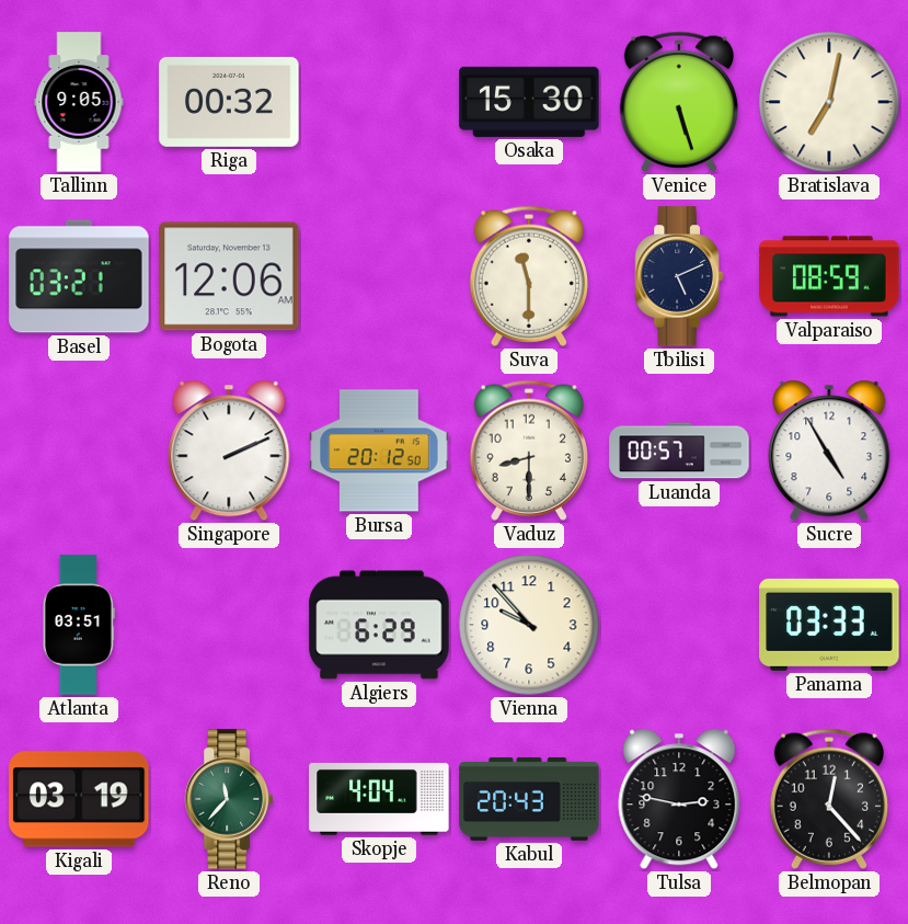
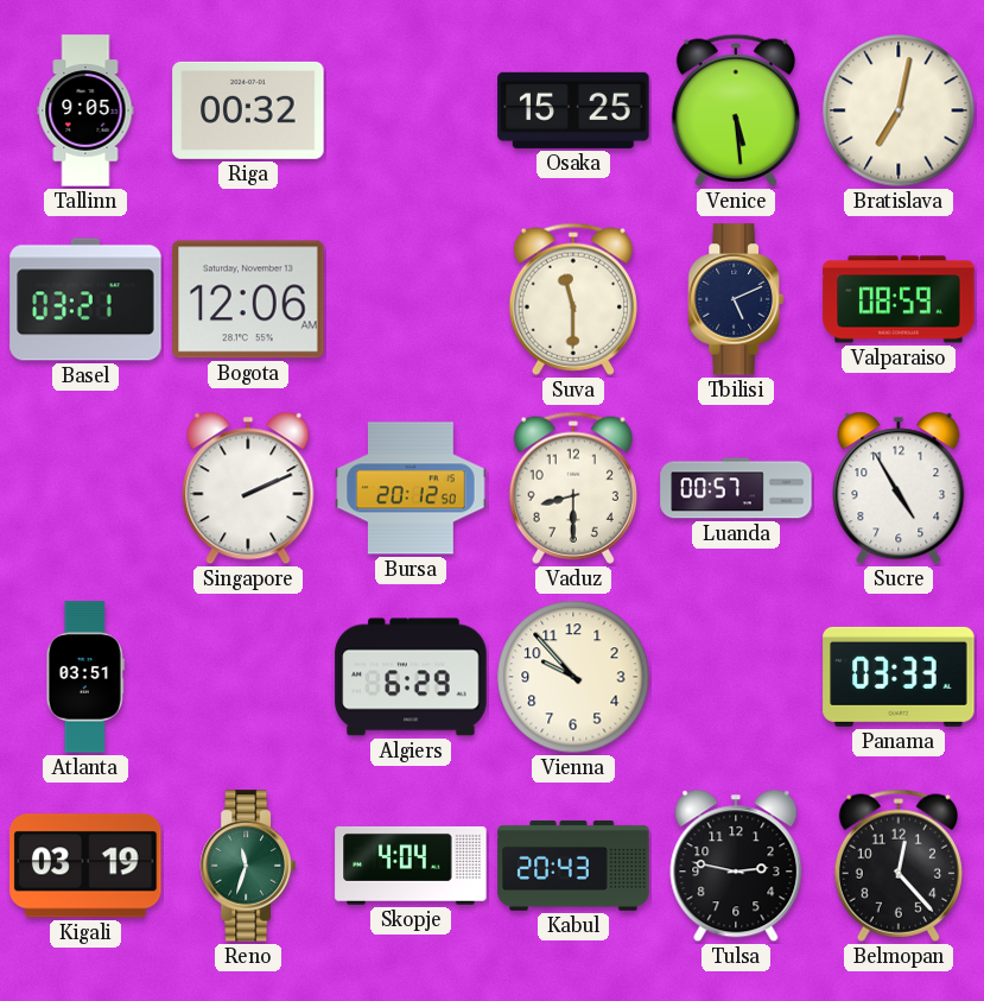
Osaka: 15:30 -> 15:25
Venice: 5:27 -> 5:29
Reno: 11:37 -> 11:33
